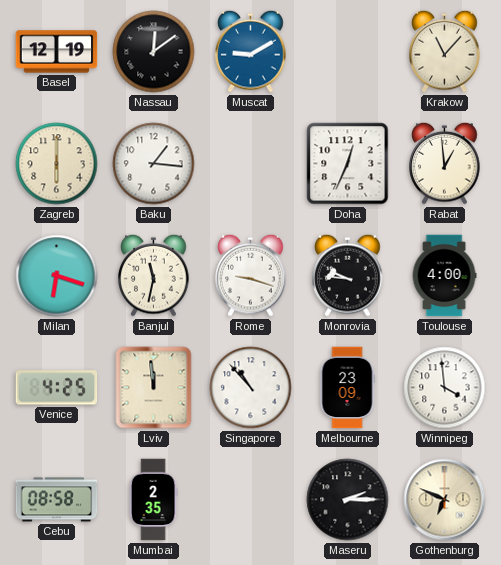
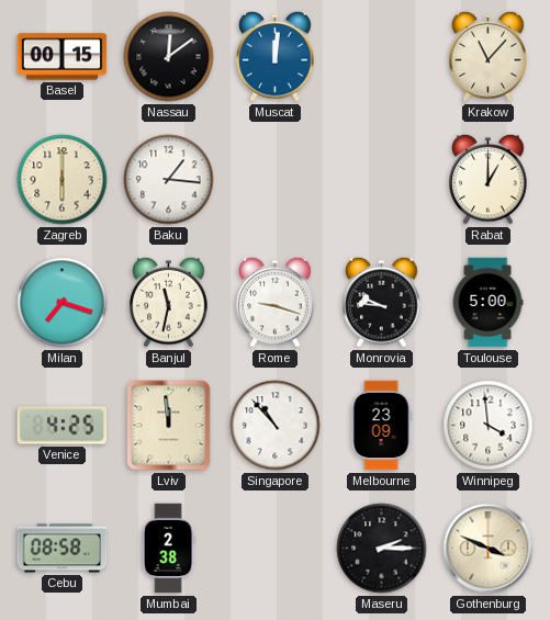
Basel: 12:19 -> 00:15
Muscat: 9:10 -> 12:01
Doha: 12:34 -> none
Rabat: 12:59 -> 1:00
Milan: 6:18 -> 7:18
Toulouse: 4:00 -> 5:00
Mumbai: 2:35 -> 2:38
Gothenburg: 6:49 -> 3:49
